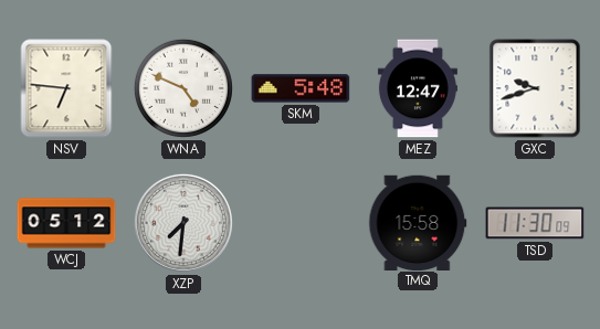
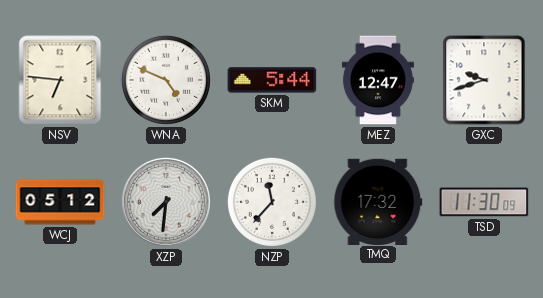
SKM: 5:48 -> 5:44
NZP: none -> 11:37
TMQ: 15:58 -> 17:32
